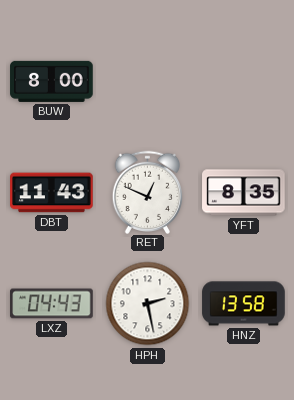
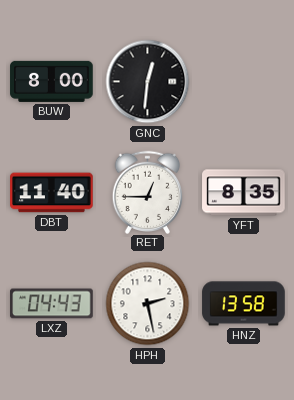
GNC: none -> 12:31
DBT: 11:43 -> 11:40
RET: 12:49 -> 12:45
